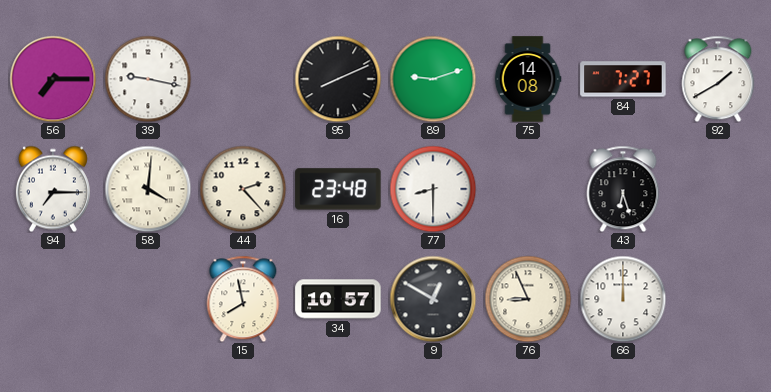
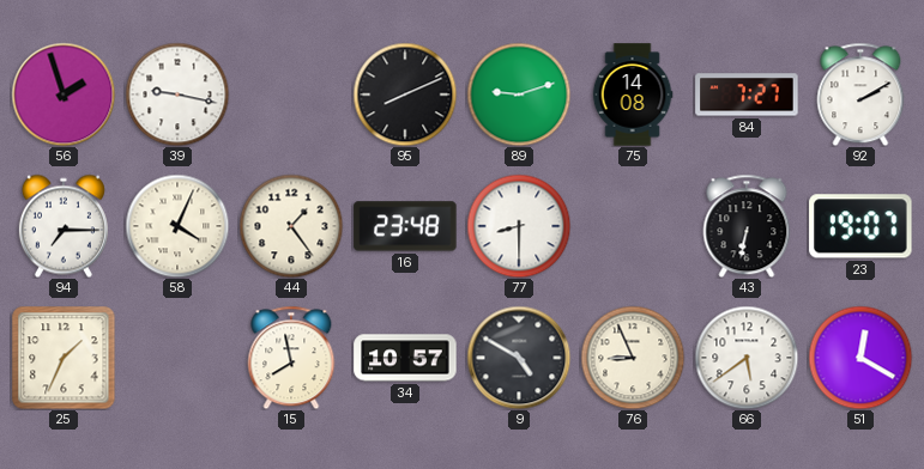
56: 7:15 -> 1:57
92: 1:40 -> 2:10
58: 4:01 -> 4:04
44: 2:23 -> 1:24
43: 6:27 -> 6:32
23: none -> 19:07
25: none -> 1:34
9: 12:50 -> 4:50
66: 12:00 -> 5:39
51: none -> 12:20
